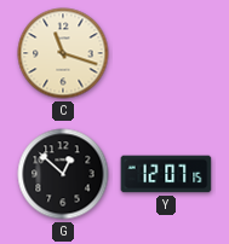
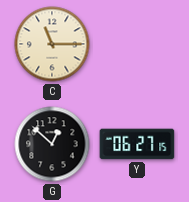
C: 11:18 -> 11:15
Y: 12:07 -> 06:27
